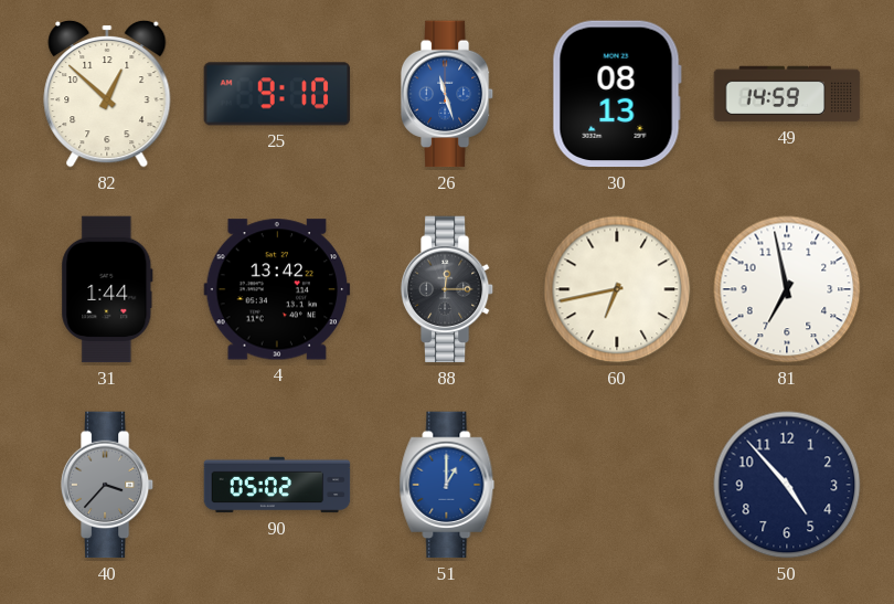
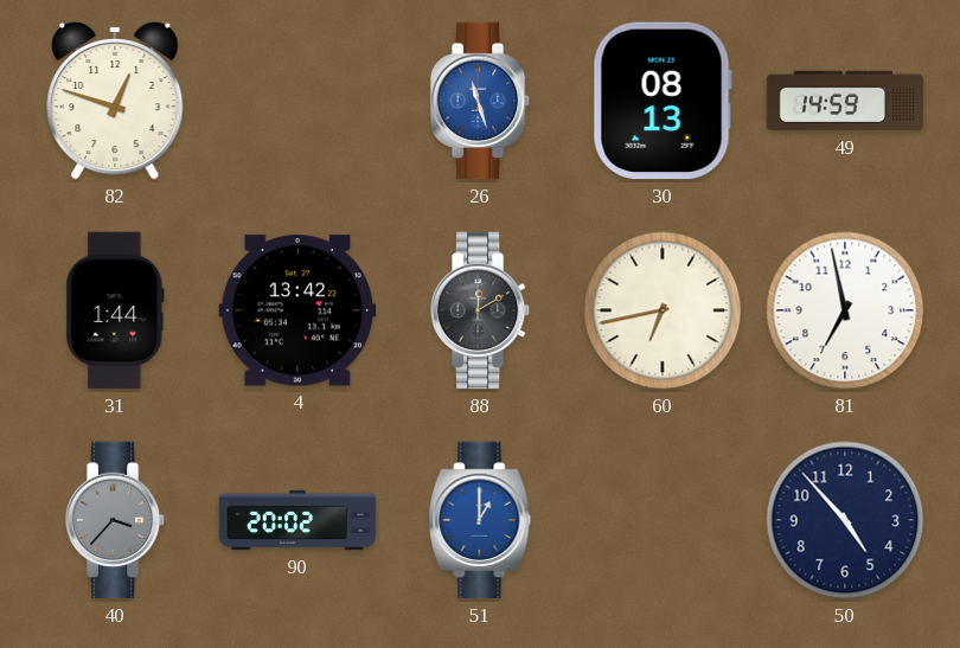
82: 12:52 -> 12:48
25: 9:10 -> none
88: 12:15 -> 12:10
90: 05:02 -> 20:02
